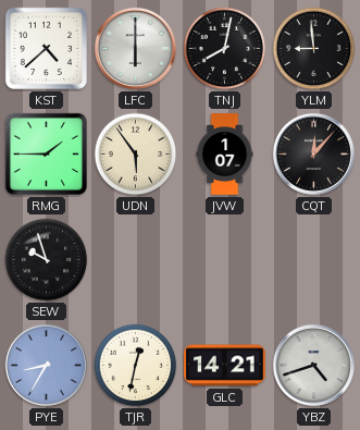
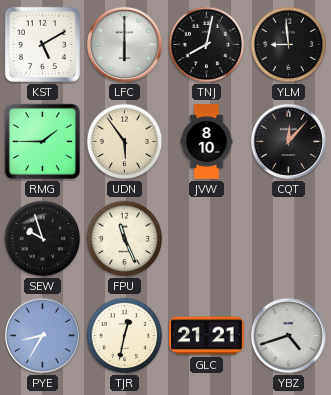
KST: 4:38 -> 5:10
JVW: 1:07 -> 8:10
FPU: none -> 11:26
GLC: 14:21 -> 21:21
